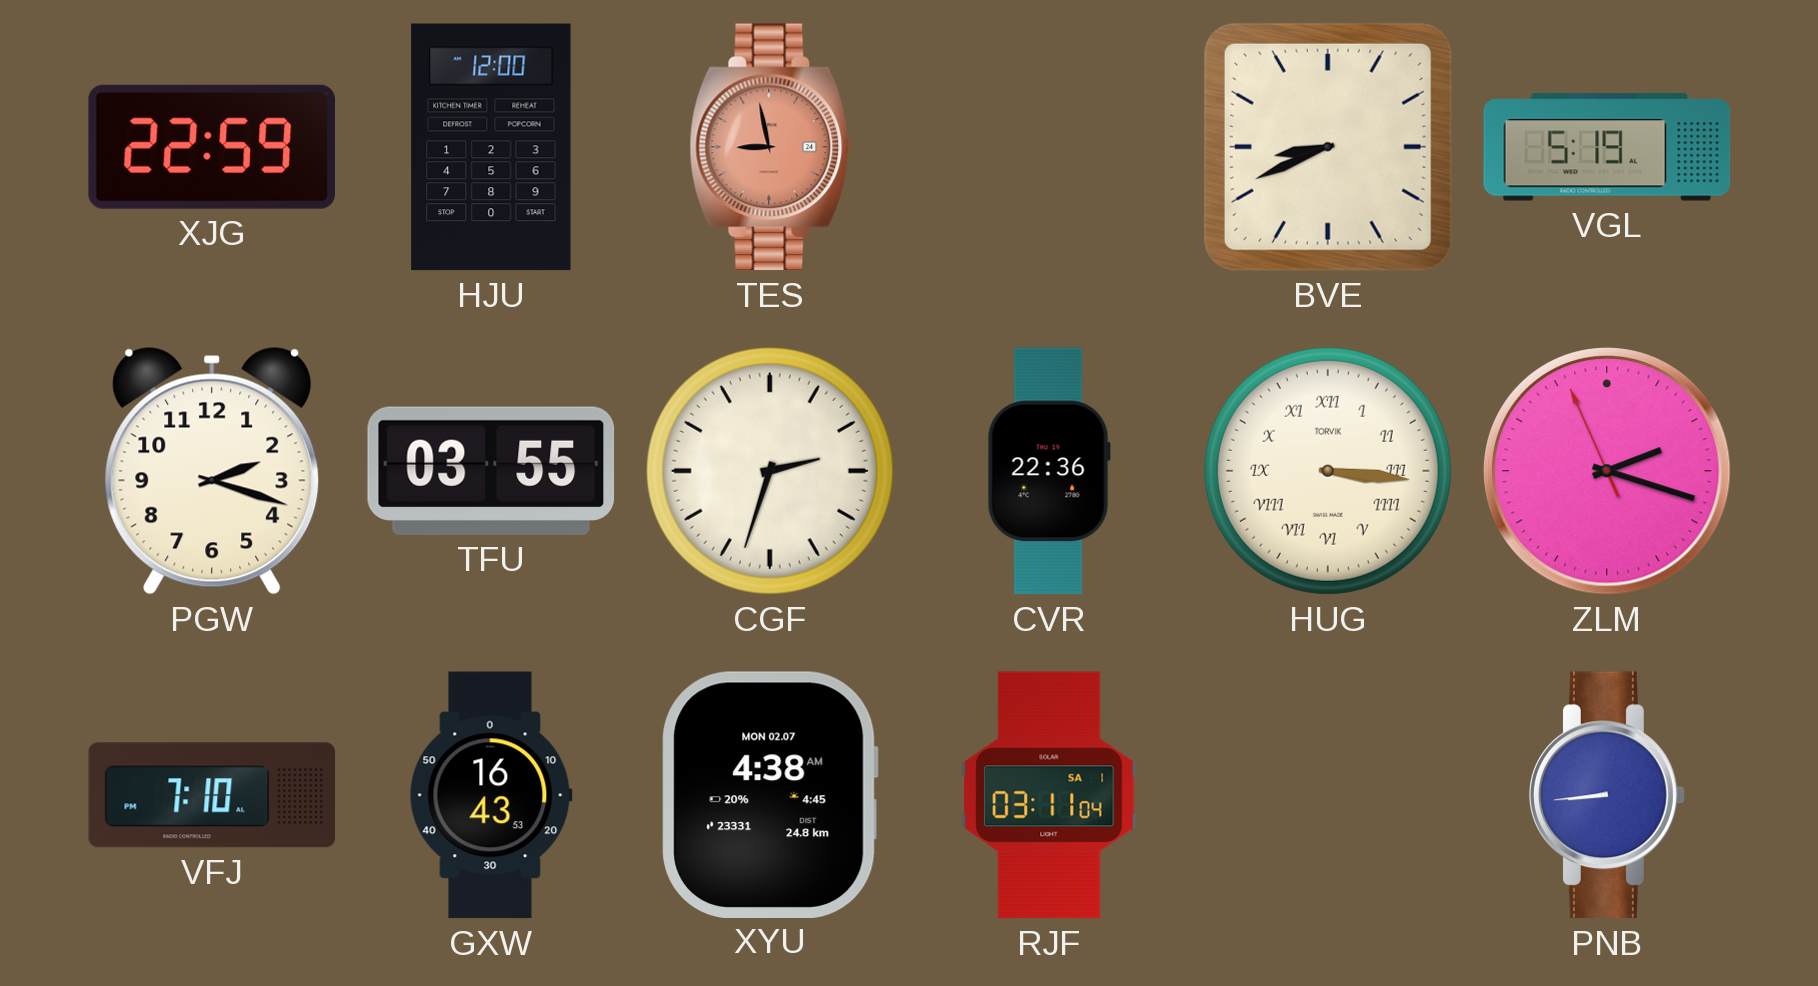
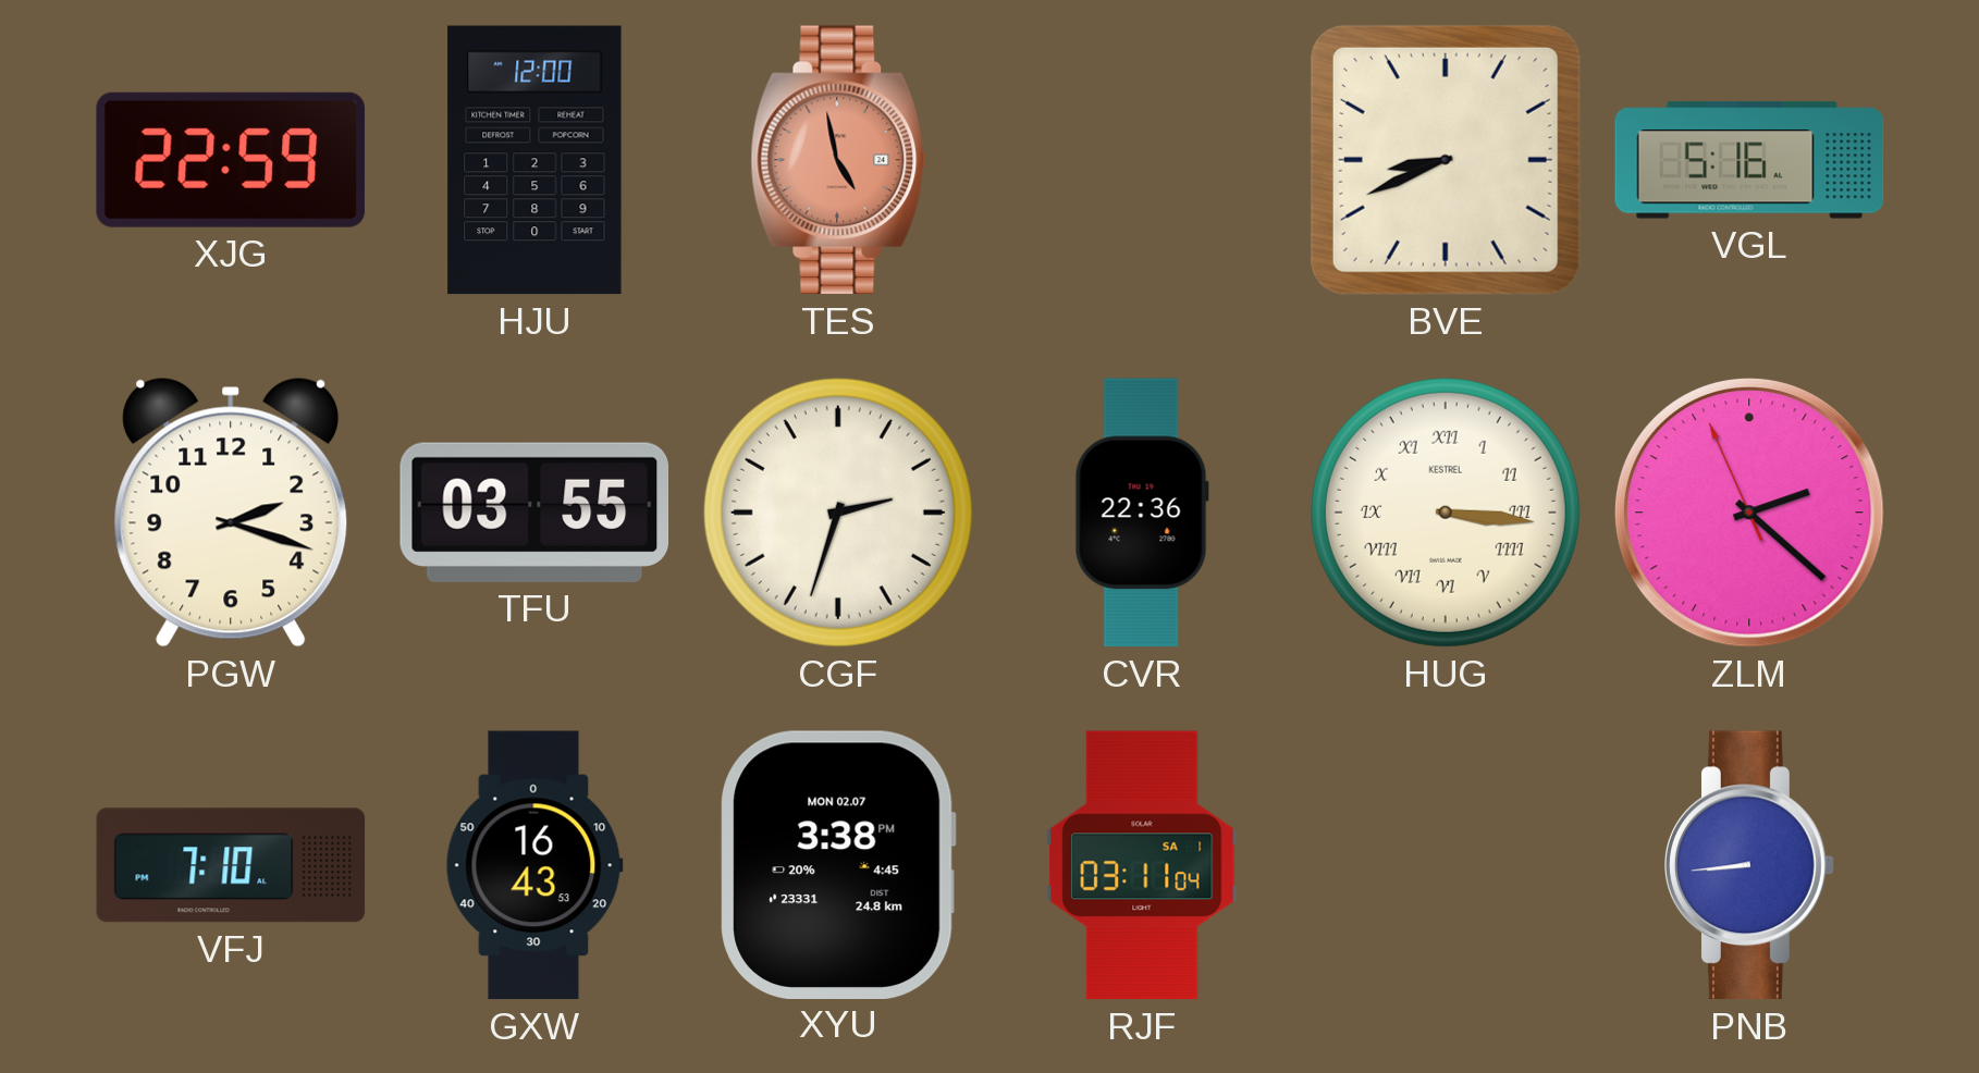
TES: 8:58 -> 4:58
VGL: 5:19 -> 5:16
HUG brand: TORVIK -> KESTREL
ZLM: 2:17 -> 2:21
XYU: 4:38 -> 3:38
